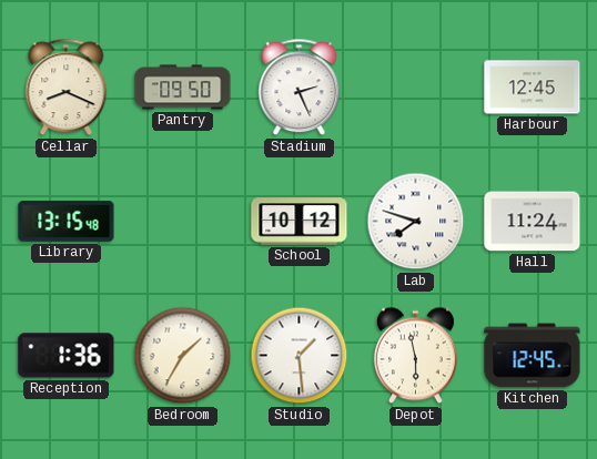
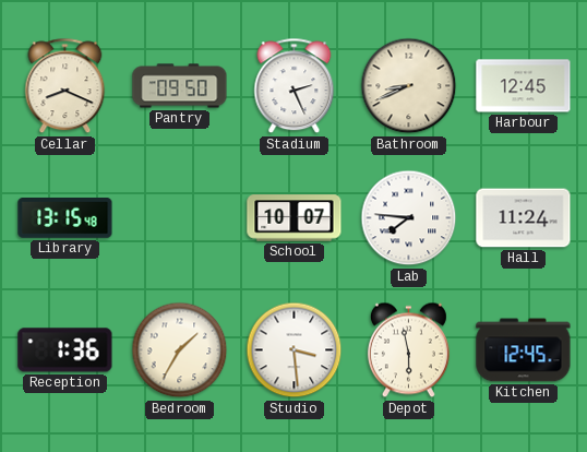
Bathroom: none -> 8:41
School: 10:12 -> 10:07
Lab: 7:48 -> 7:46
Studio: 1:29 -> 3:29
